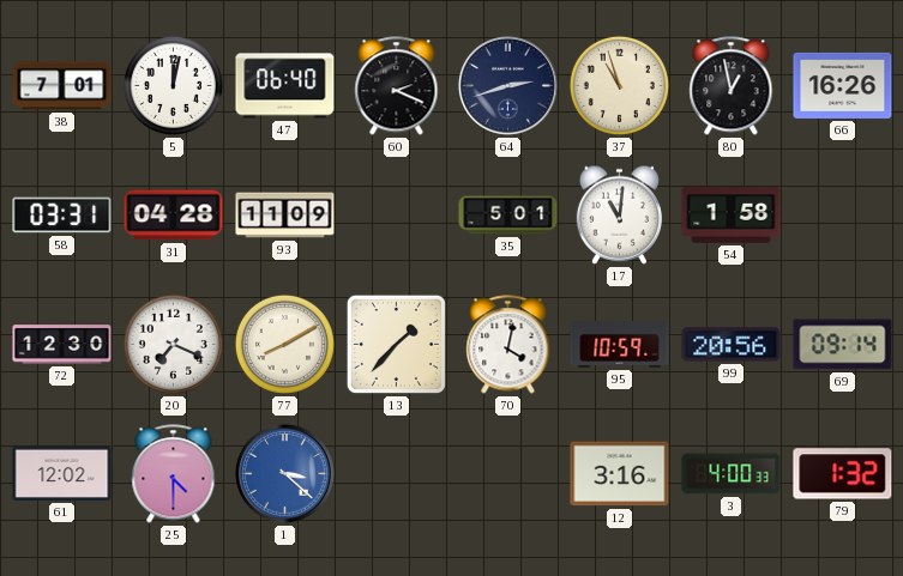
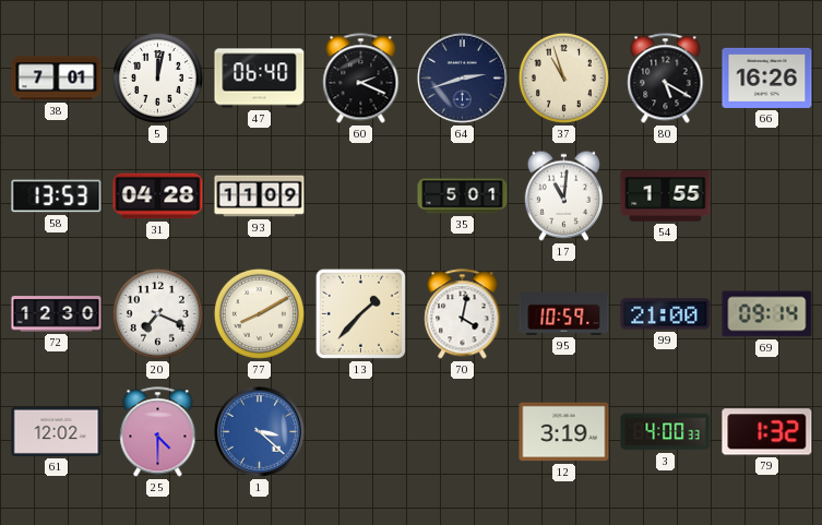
80: 12:58 -> 5:20
58: 03:31 -> 13:53
54: 1:58 -> 1:55
99: 20:56 -> 21:00
12: 3:16 -> 3:19
